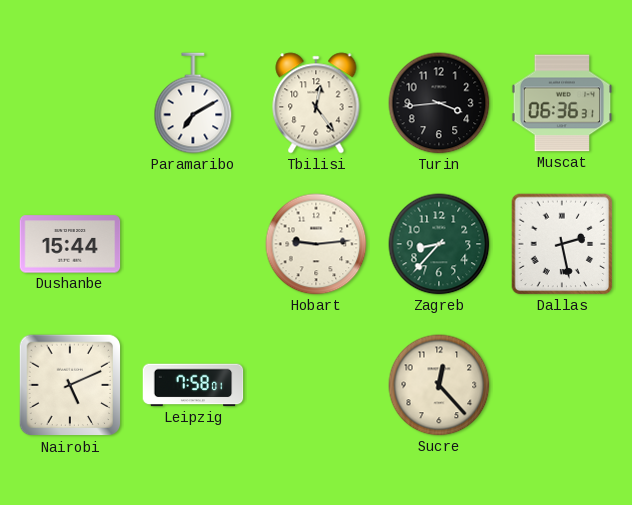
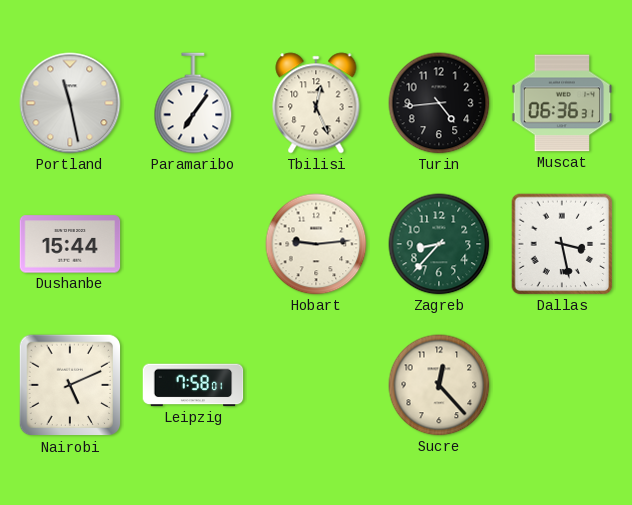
Portland: none -> 11:28
Paramaribo: 7:10 -> 7:06
Tbilisi: 12:24 -> 12:26
Turin: 3:44 -> 4:44
Dallas: 2:28 -> 3:28
